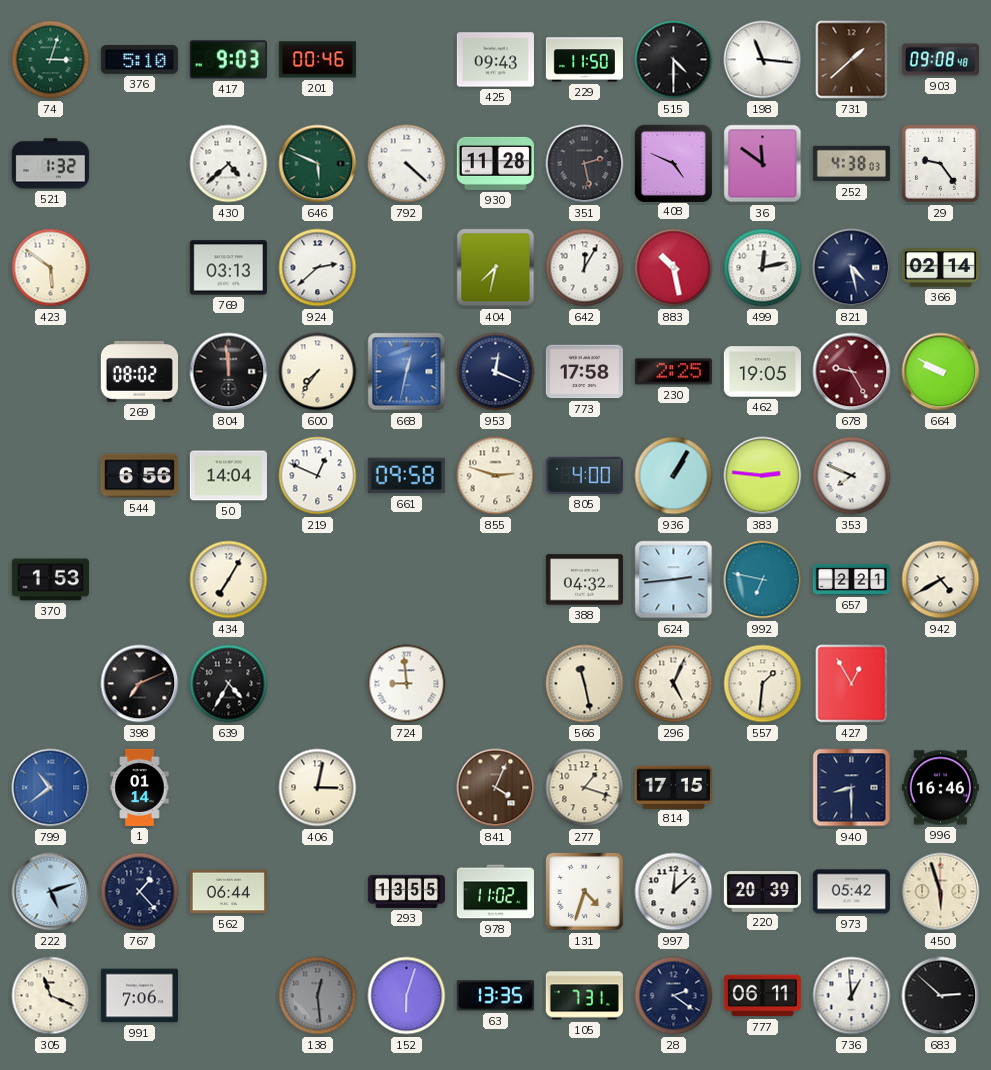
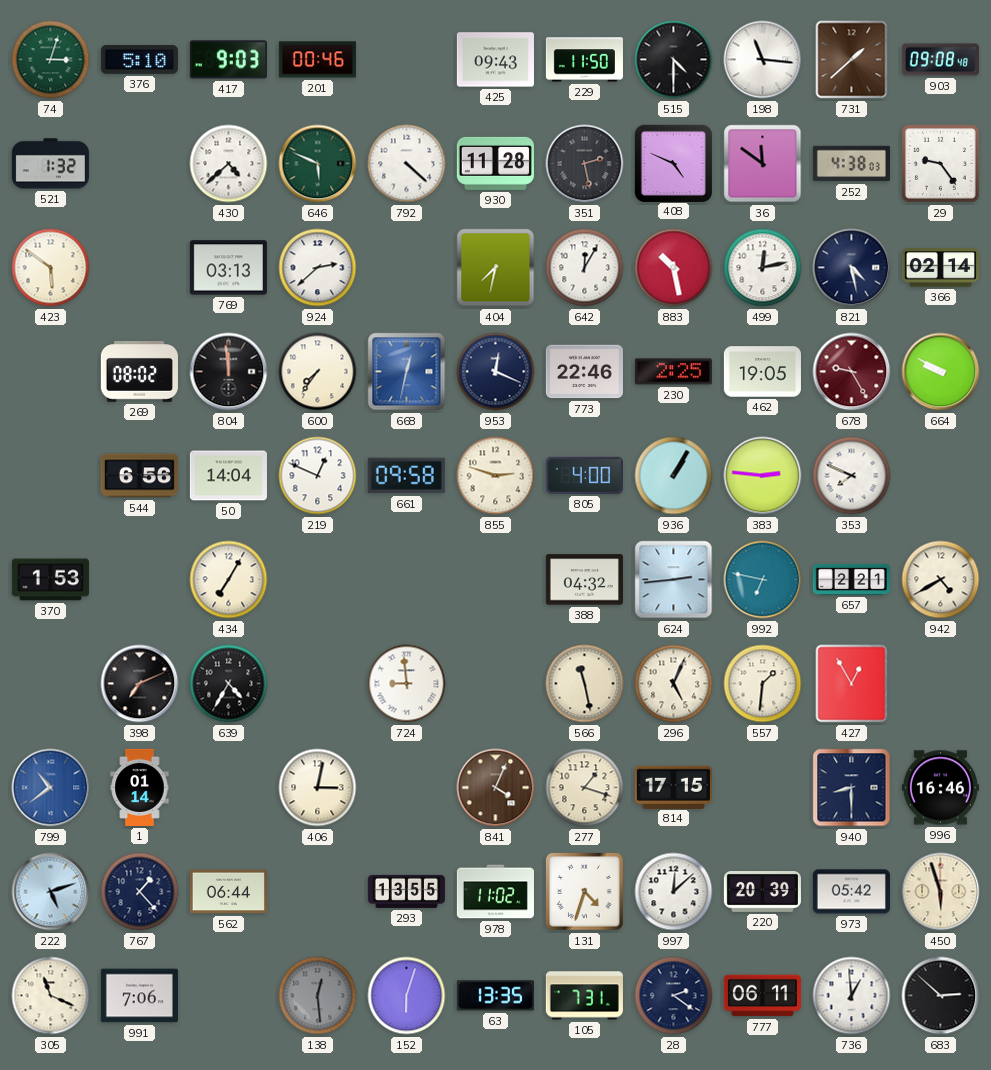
773: 17:58 -> 22:46
